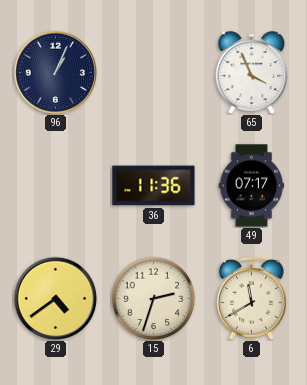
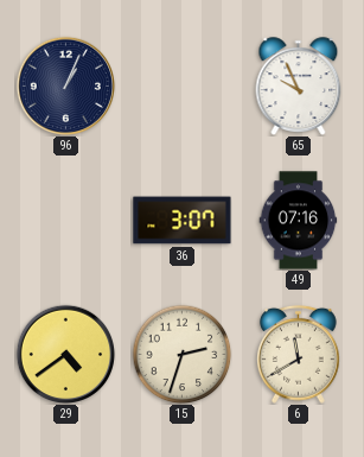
65: 3:56 -> 9:56
36: 11:36 -> 3:07
49: 07:17 -> 07:16
